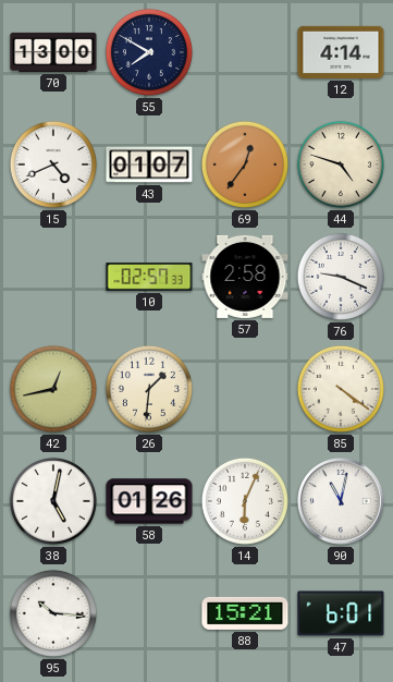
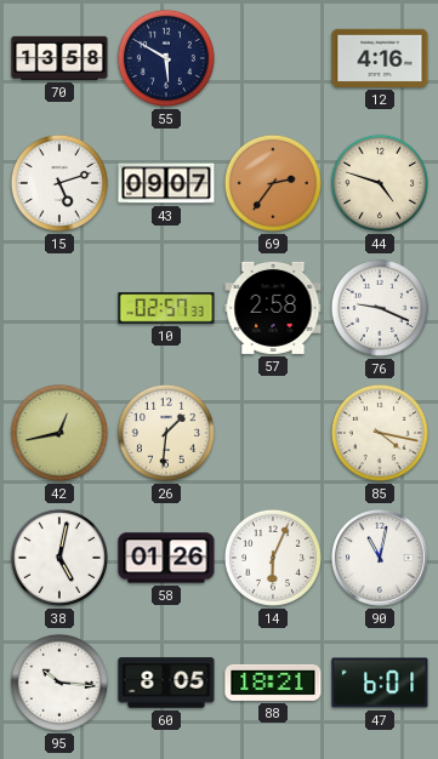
70: 13:00 -> 13:58
55: 7:50 -> 5:50
12: 4:14 -> 4:16
15: 4:41 -> 5:12
43: 01:07 -> 09:07
69: 12:36 -> 2:36
85: 4:21 -> 4:17
60: none -> 8:05
88: 15:21 -> 18:21
